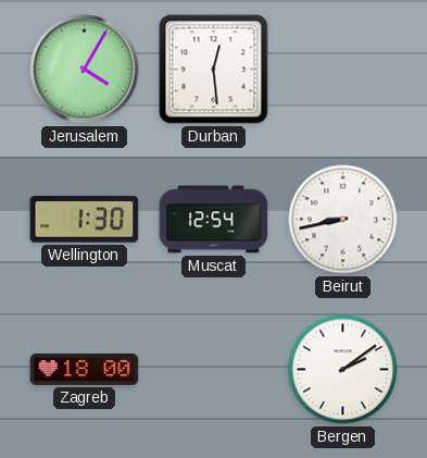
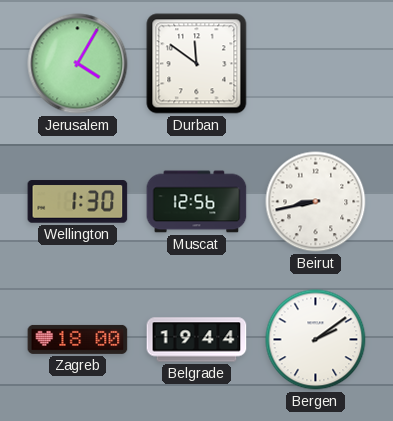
Durban: 12:29 -> 11:51
Muscat: 12:54 -> 12:56
Belgrade: none -> 19:44
